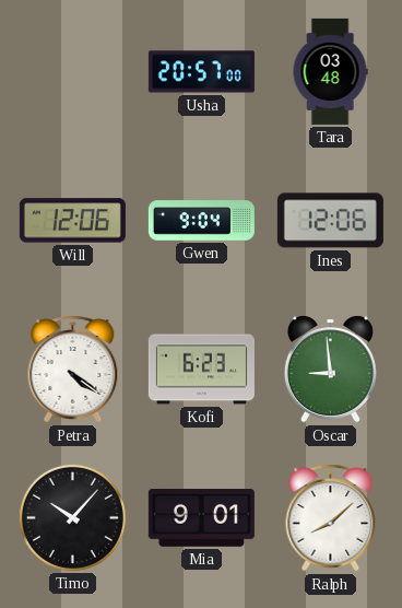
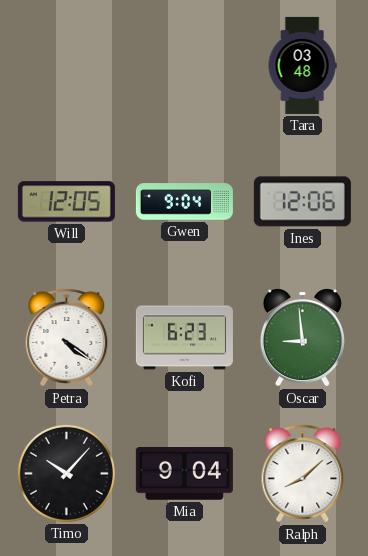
Usha: 20:57 -> none
Will: 12:06 -> 12:05
Mia: 9:01 -> 9:04
